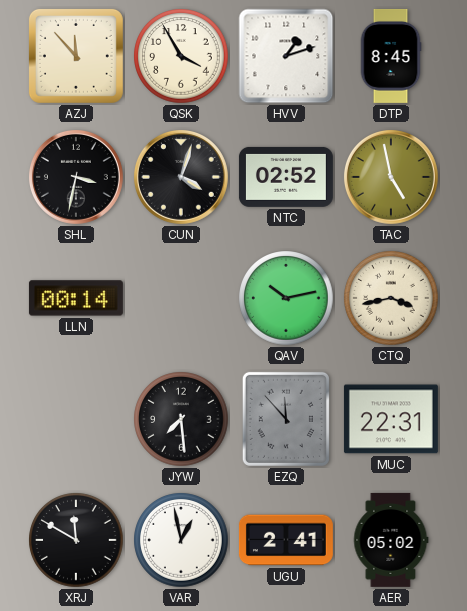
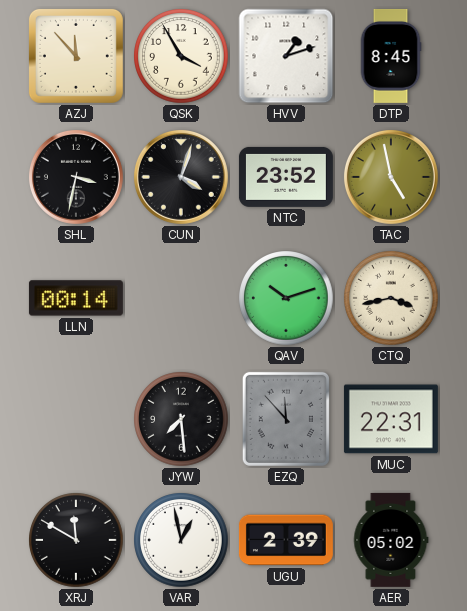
NTC: 02:52 -> 23:52
QAV: 10:13 -> 10:12
UGU: 2:41 -> 2:39
